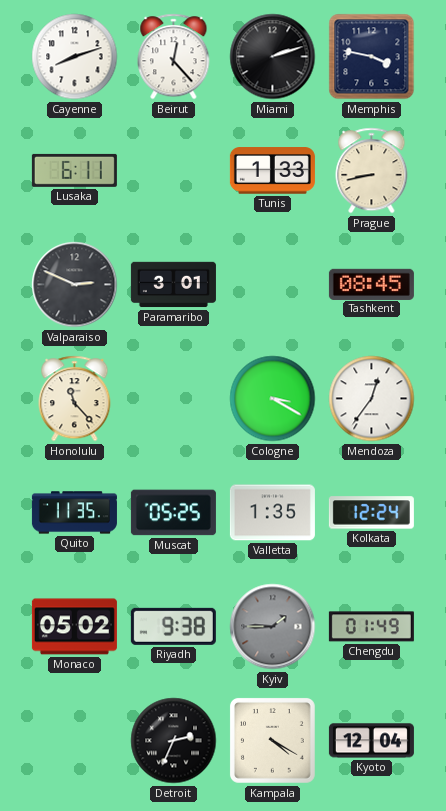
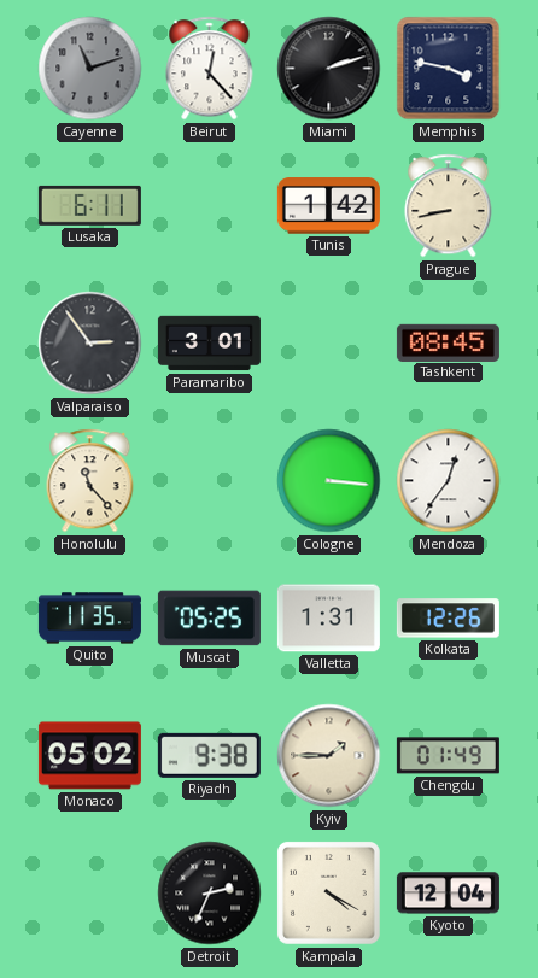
Cayenne: 8:12 -> 11:12
Cayenne dial: white -> grey
Tunis: 1:33 -> 1:42
Valparaiso: 2:49 -> 2:54
Cologne: 3:20 -> 3:16
Valletta: 1:35 -> 1:31
Kolkata: 12:24 -> 12:26
Kyiv dial: grey -> cream
